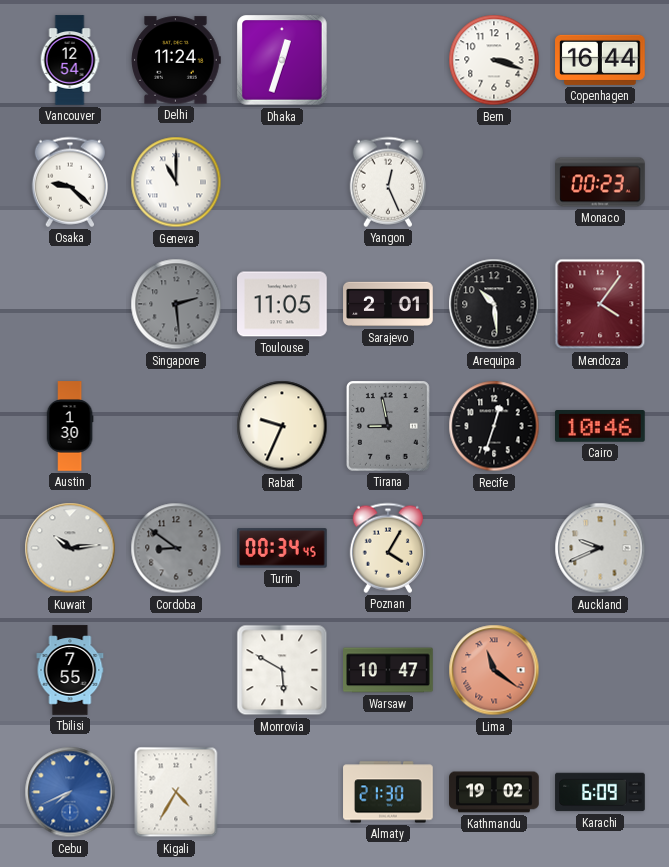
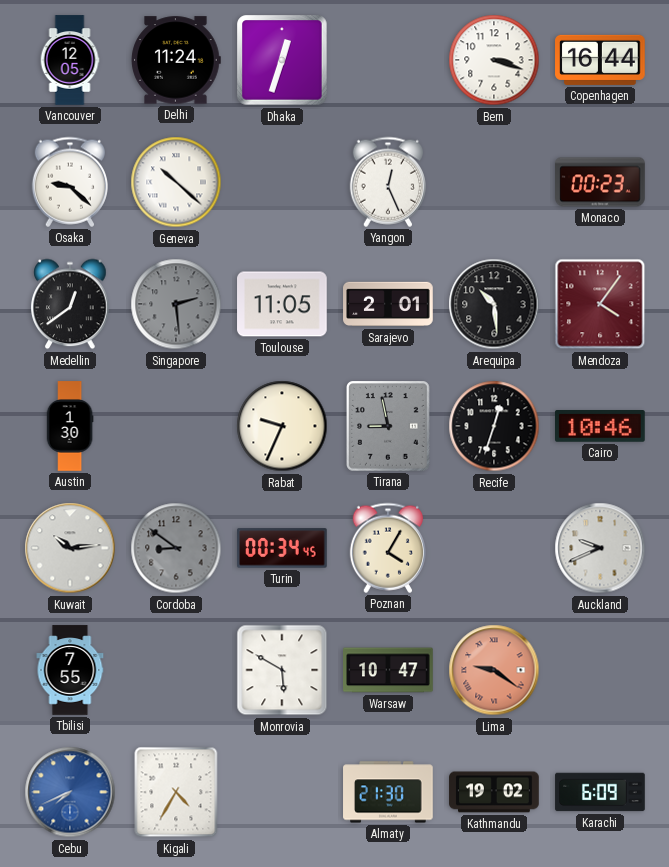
Vancouver: 12:54 -> 12:05
Geneva: 11:00 -> 10:22
Medellin: none -> 12:39
Lima: 11:21 -> 9:21
